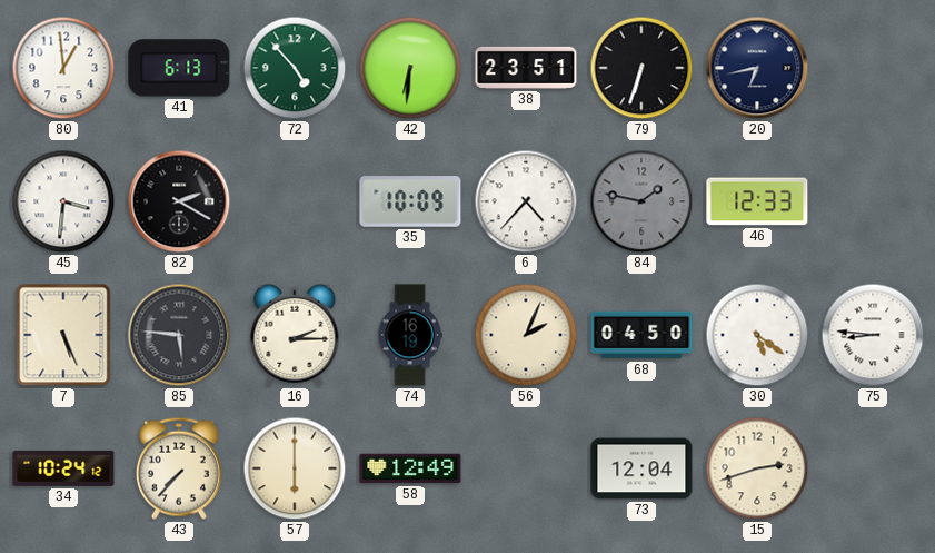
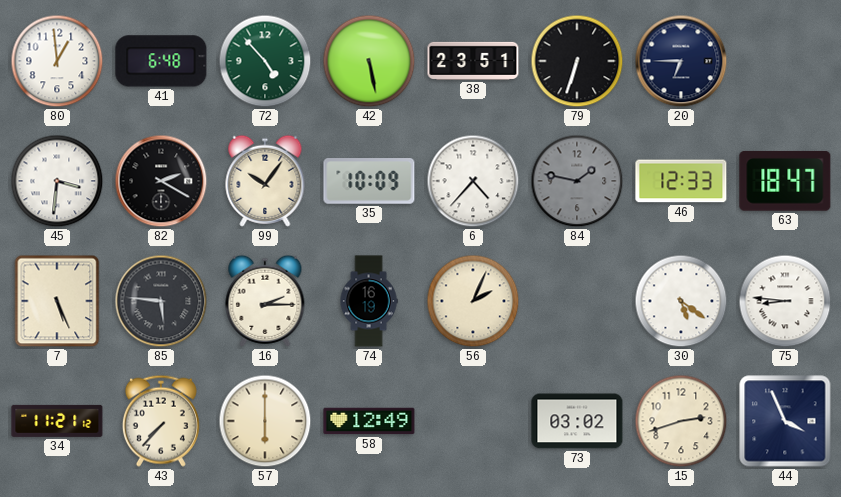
41: 6:13 -> 6:48
42: 6:31 -> 5:28
20: 6:43 -> 6:45
99: none -> 10:06
63: none -> 18:47
68: 04:50 -> none
34: 10:24 -> 11:21
73: 12:04 -> 03:02
44: none -> 3:56
